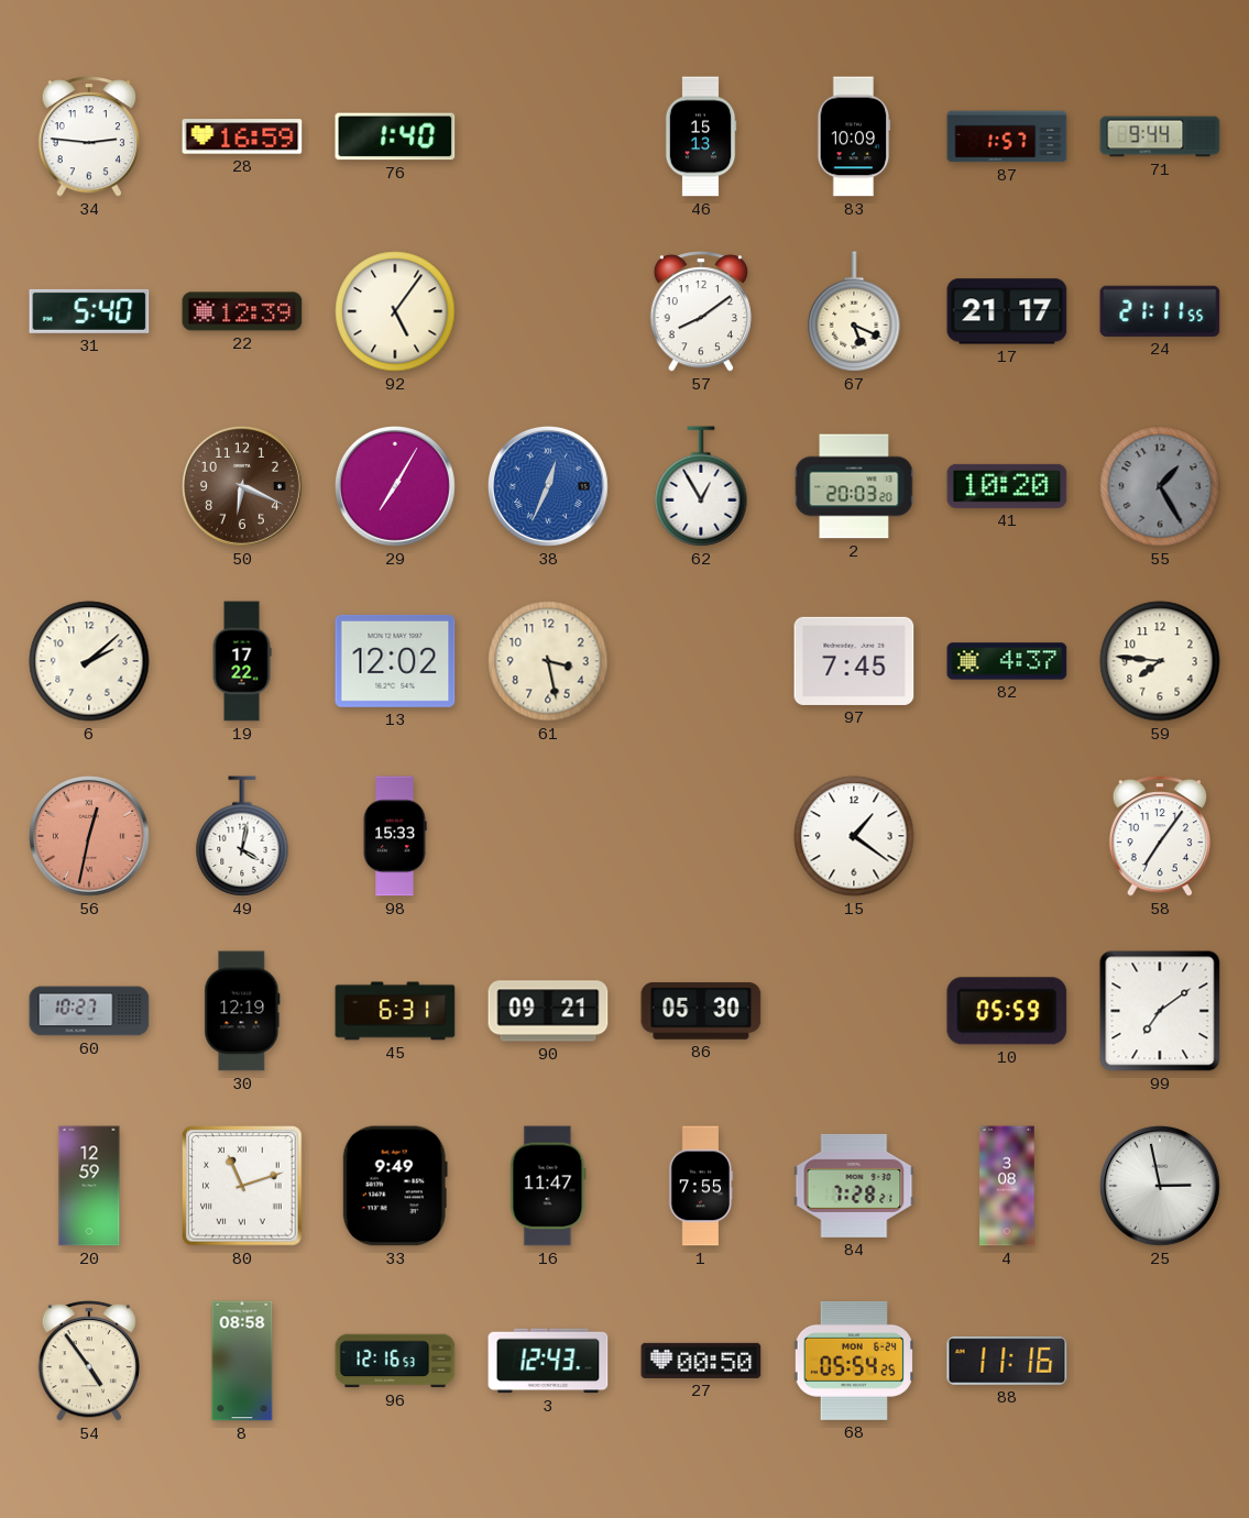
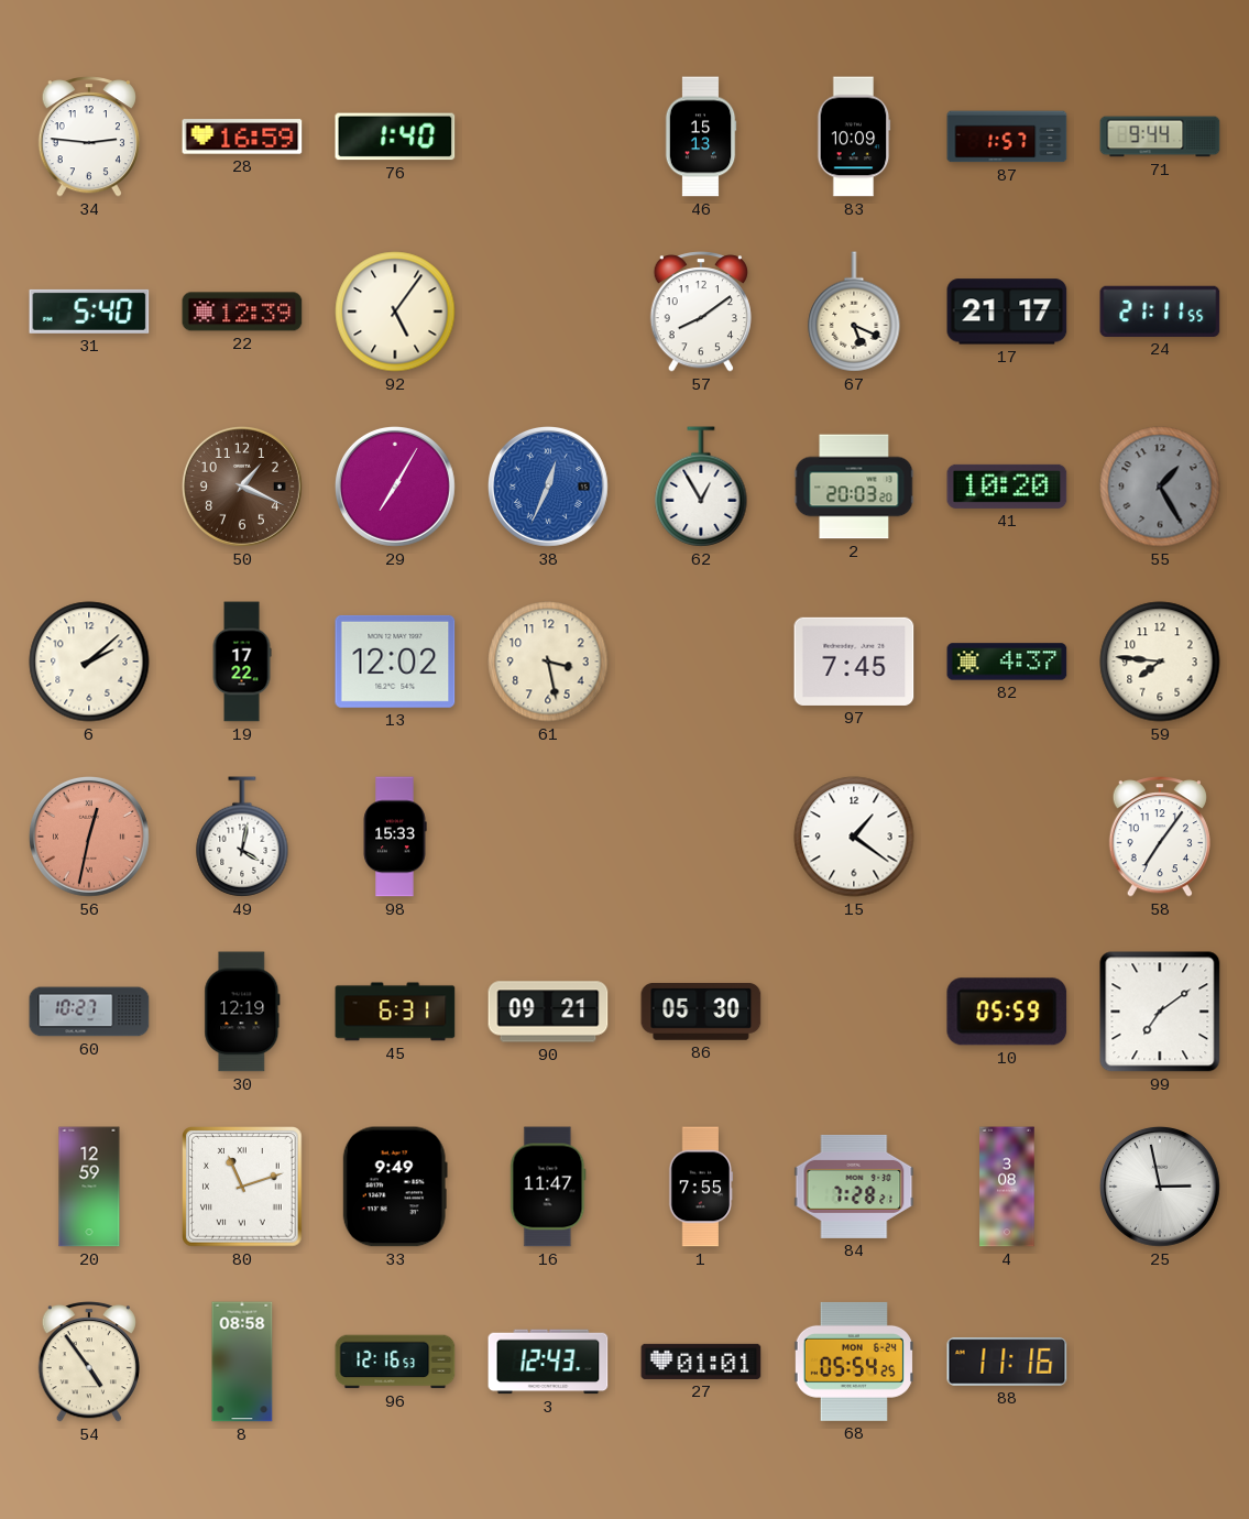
50: 6:19 -> 1:19
27: 00:50 -> 01:01
